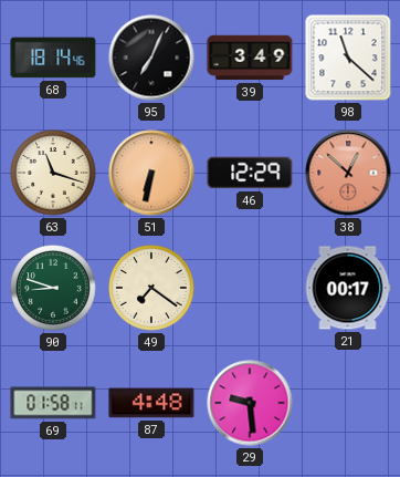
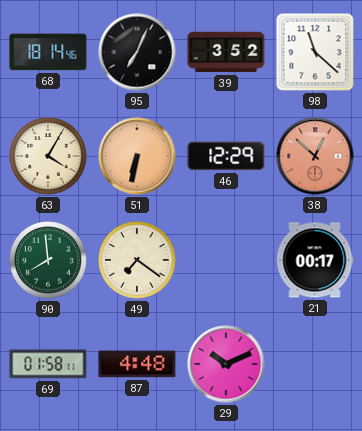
39: 3:49 -> 3:52
63: 11:18 -> 4:05
90: 8:48 -> 7:59
29: 9:29 -> 10:11
